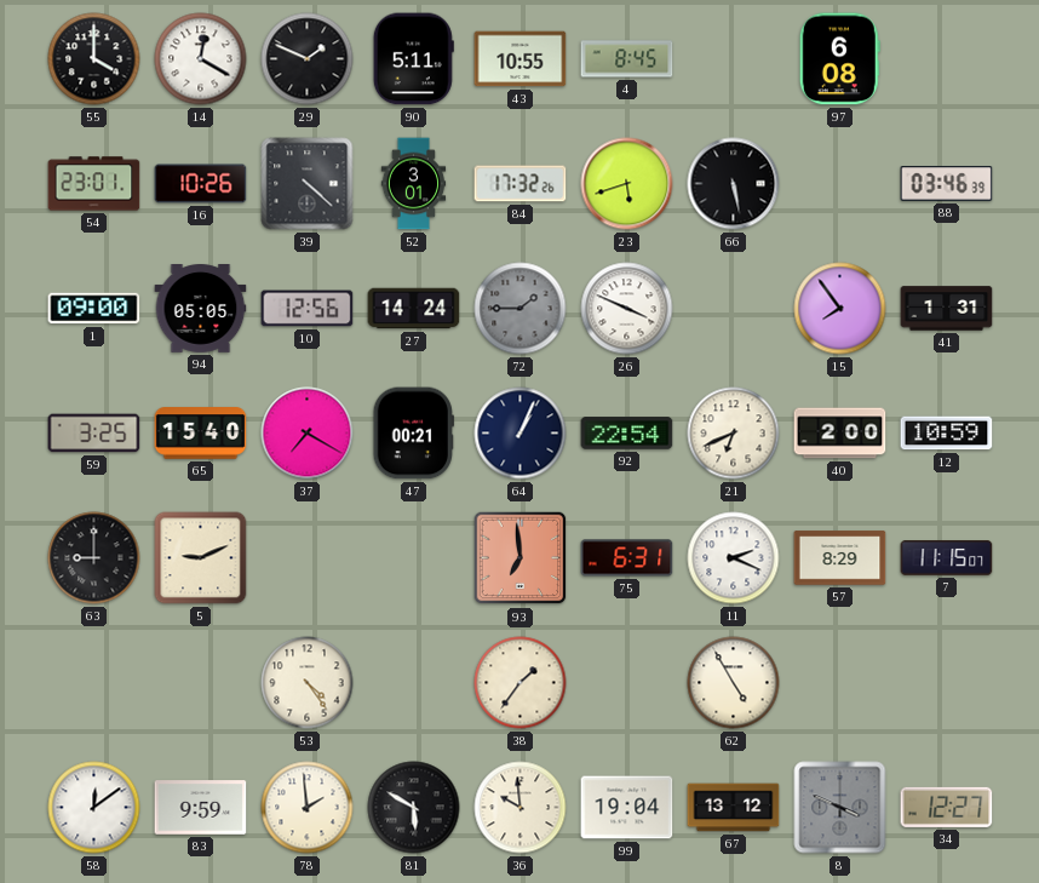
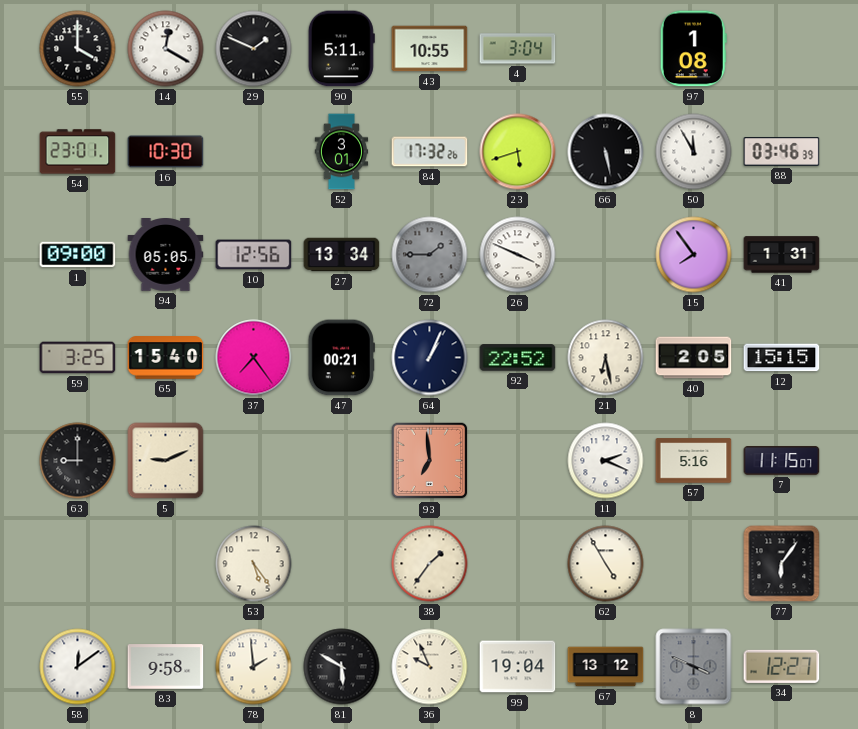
4: 8:45 -> 3:04
97: 6:08 -> 1:08
16: 10:26 -> 10:30
39: 4:22 -> none
50: none -> 11:55
27: 14:24 -> 13:34
37: 7:20 -> 7:24
92: 22:54 -> 22:52
21: 6:41 -> 6:28
40: 2:00 -> 2:05
12: 10:59 -> 15:15
75: 6:31 -> none
57: 8:29 -> 5:16
53: 4:24 -> 5:24
77: none -> 6:06
83: 9:59 -> 9:58
36: 9:59 -> 9:56
